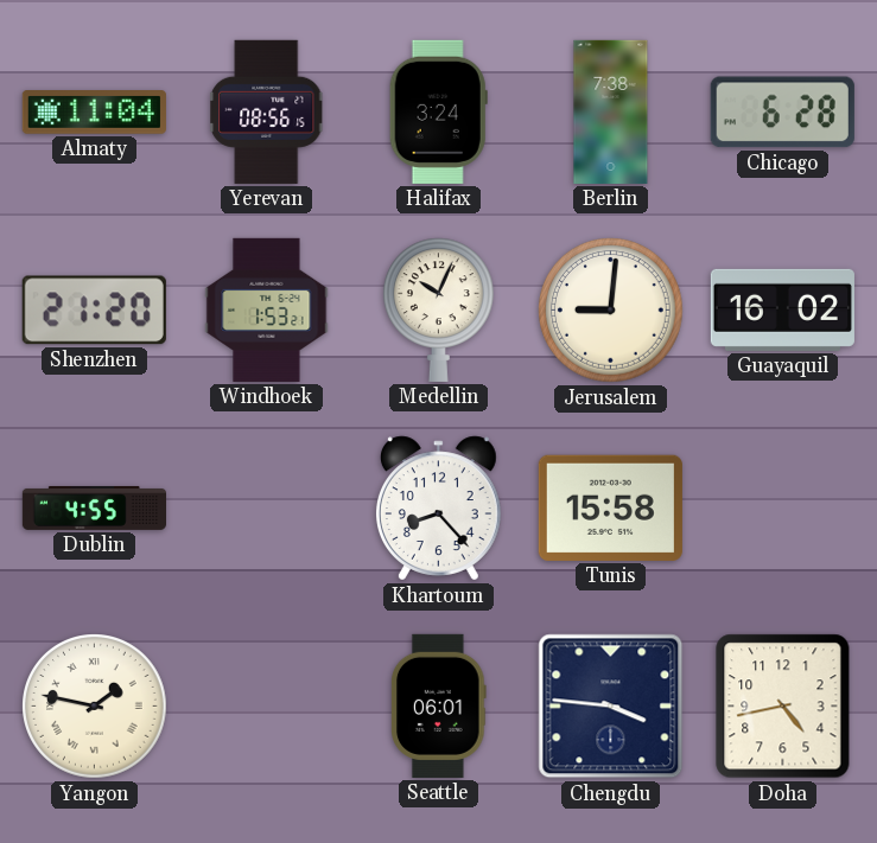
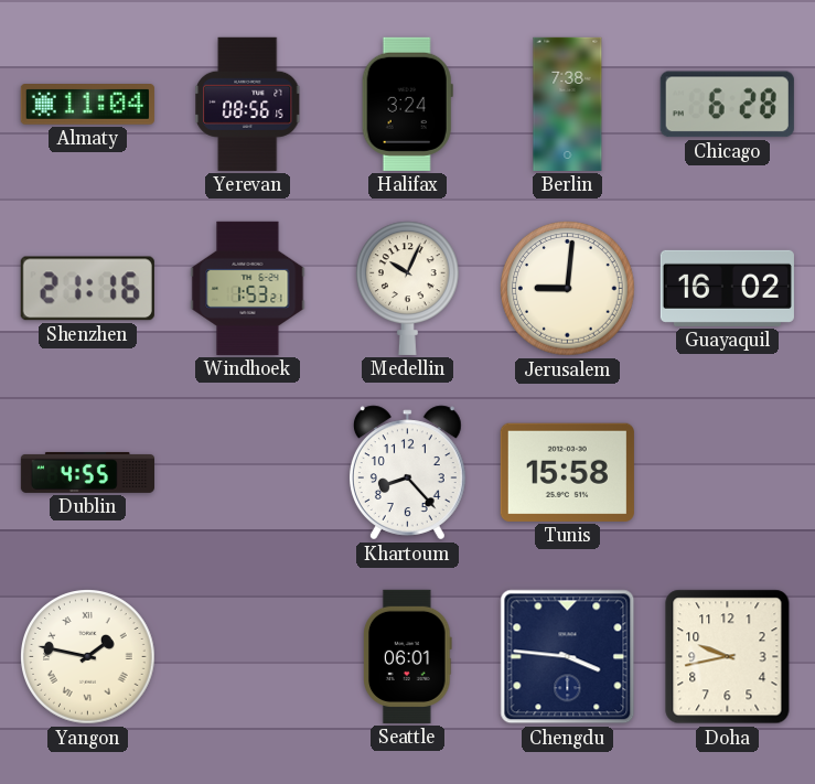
Shenzhen: 21:20 -> 21:16
Doha: 4:43 -> 9:43
